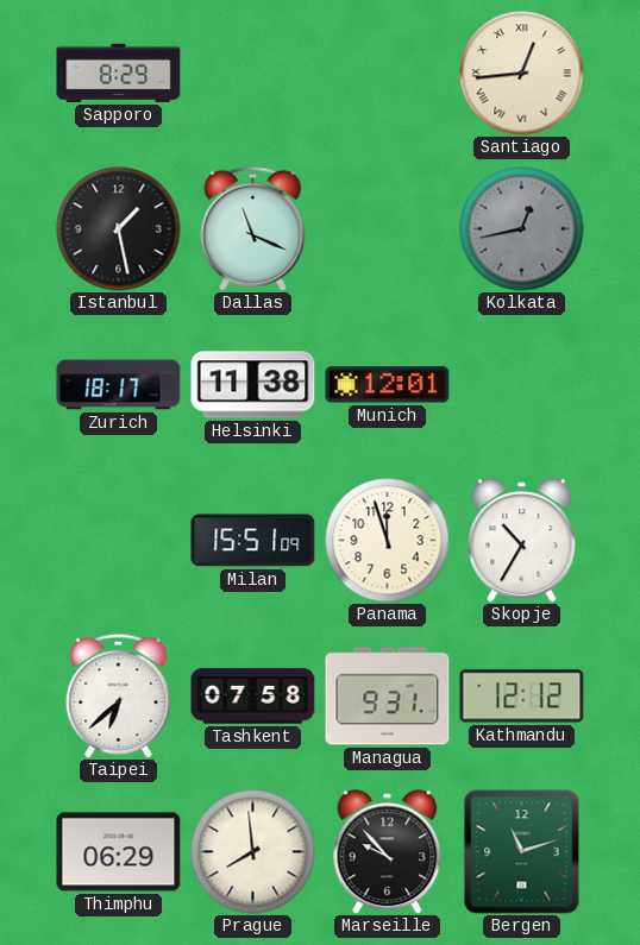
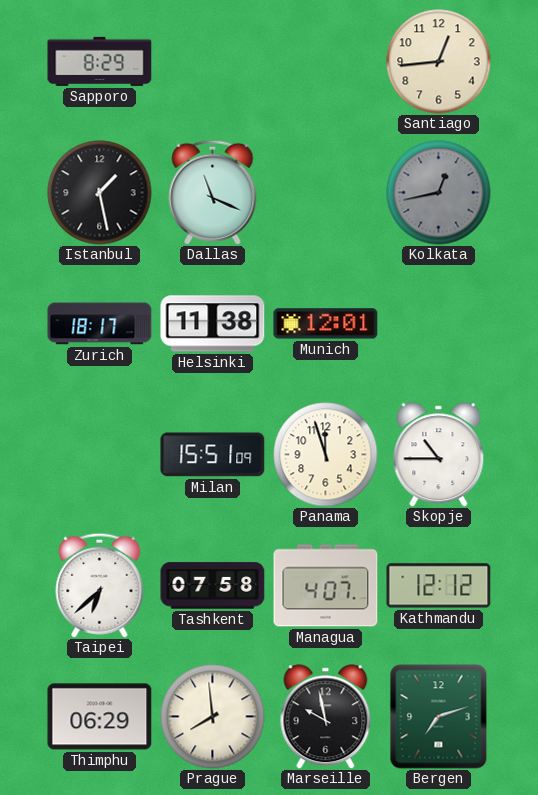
Santiago numerals: Roman -> Arabic
Skopje: 10:35 -> 10:45
Managua: 9:31 -> 4:07
Marseille: 9:53 -> 9:58
Bergen: 11:12 -> 7:12
